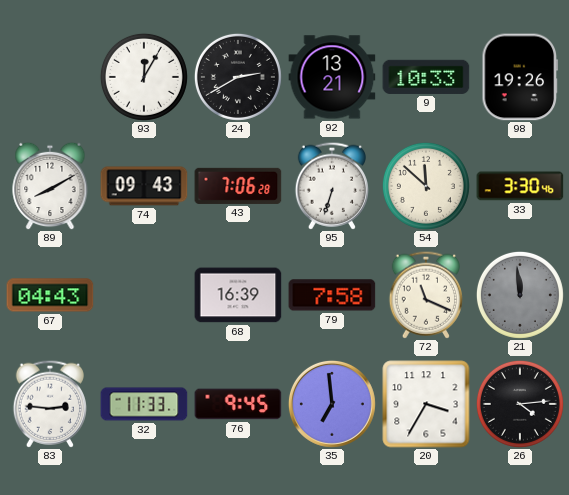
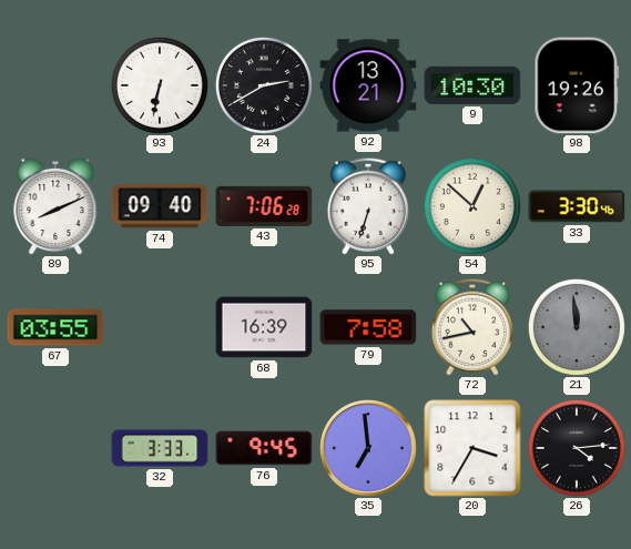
93: 12:05 -> 6:32
9: 10:33 -> 10:30
89: 8:10 -> 8:11
74: 09:43 -> 09:40
54: 11:52 -> 12:52
67: 04:43 -> 03:55
72: 11:19 -> 10:43
83: 2:46 -> none
32: 11:33 -> 3:33
